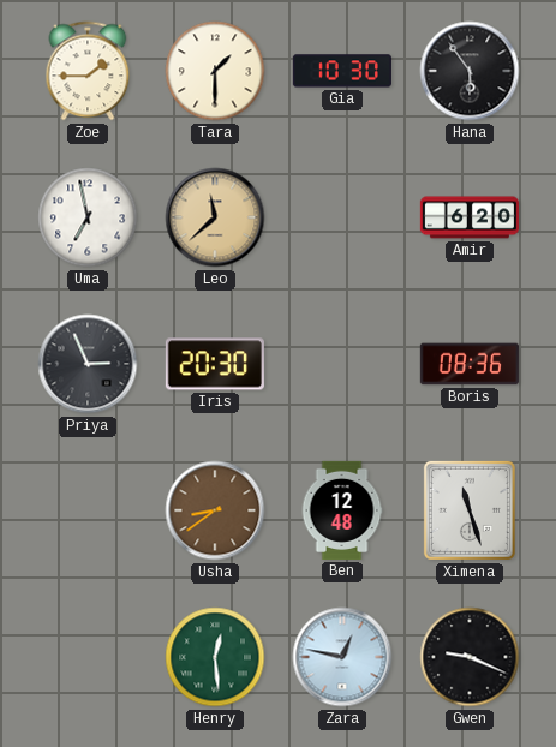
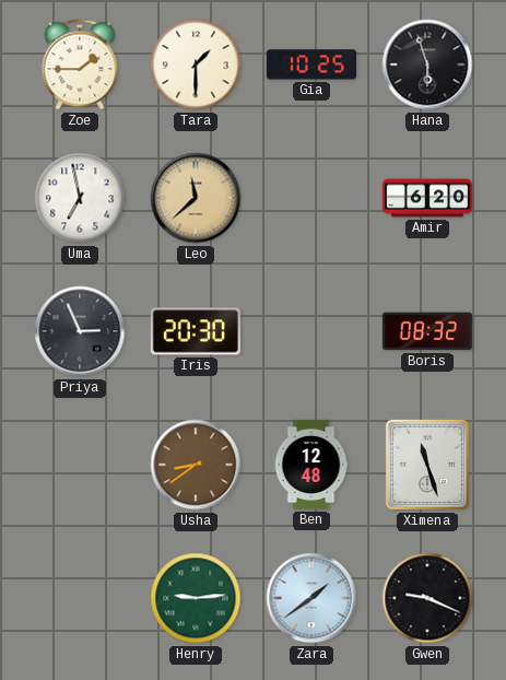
Gia: 10:30 -> 10:25
Hana: 5:54 -> 5:57
Boris: 08:36 -> 08:32
Henry: 12:29 -> 9:14
Zara: 12:47 -> 1:39
